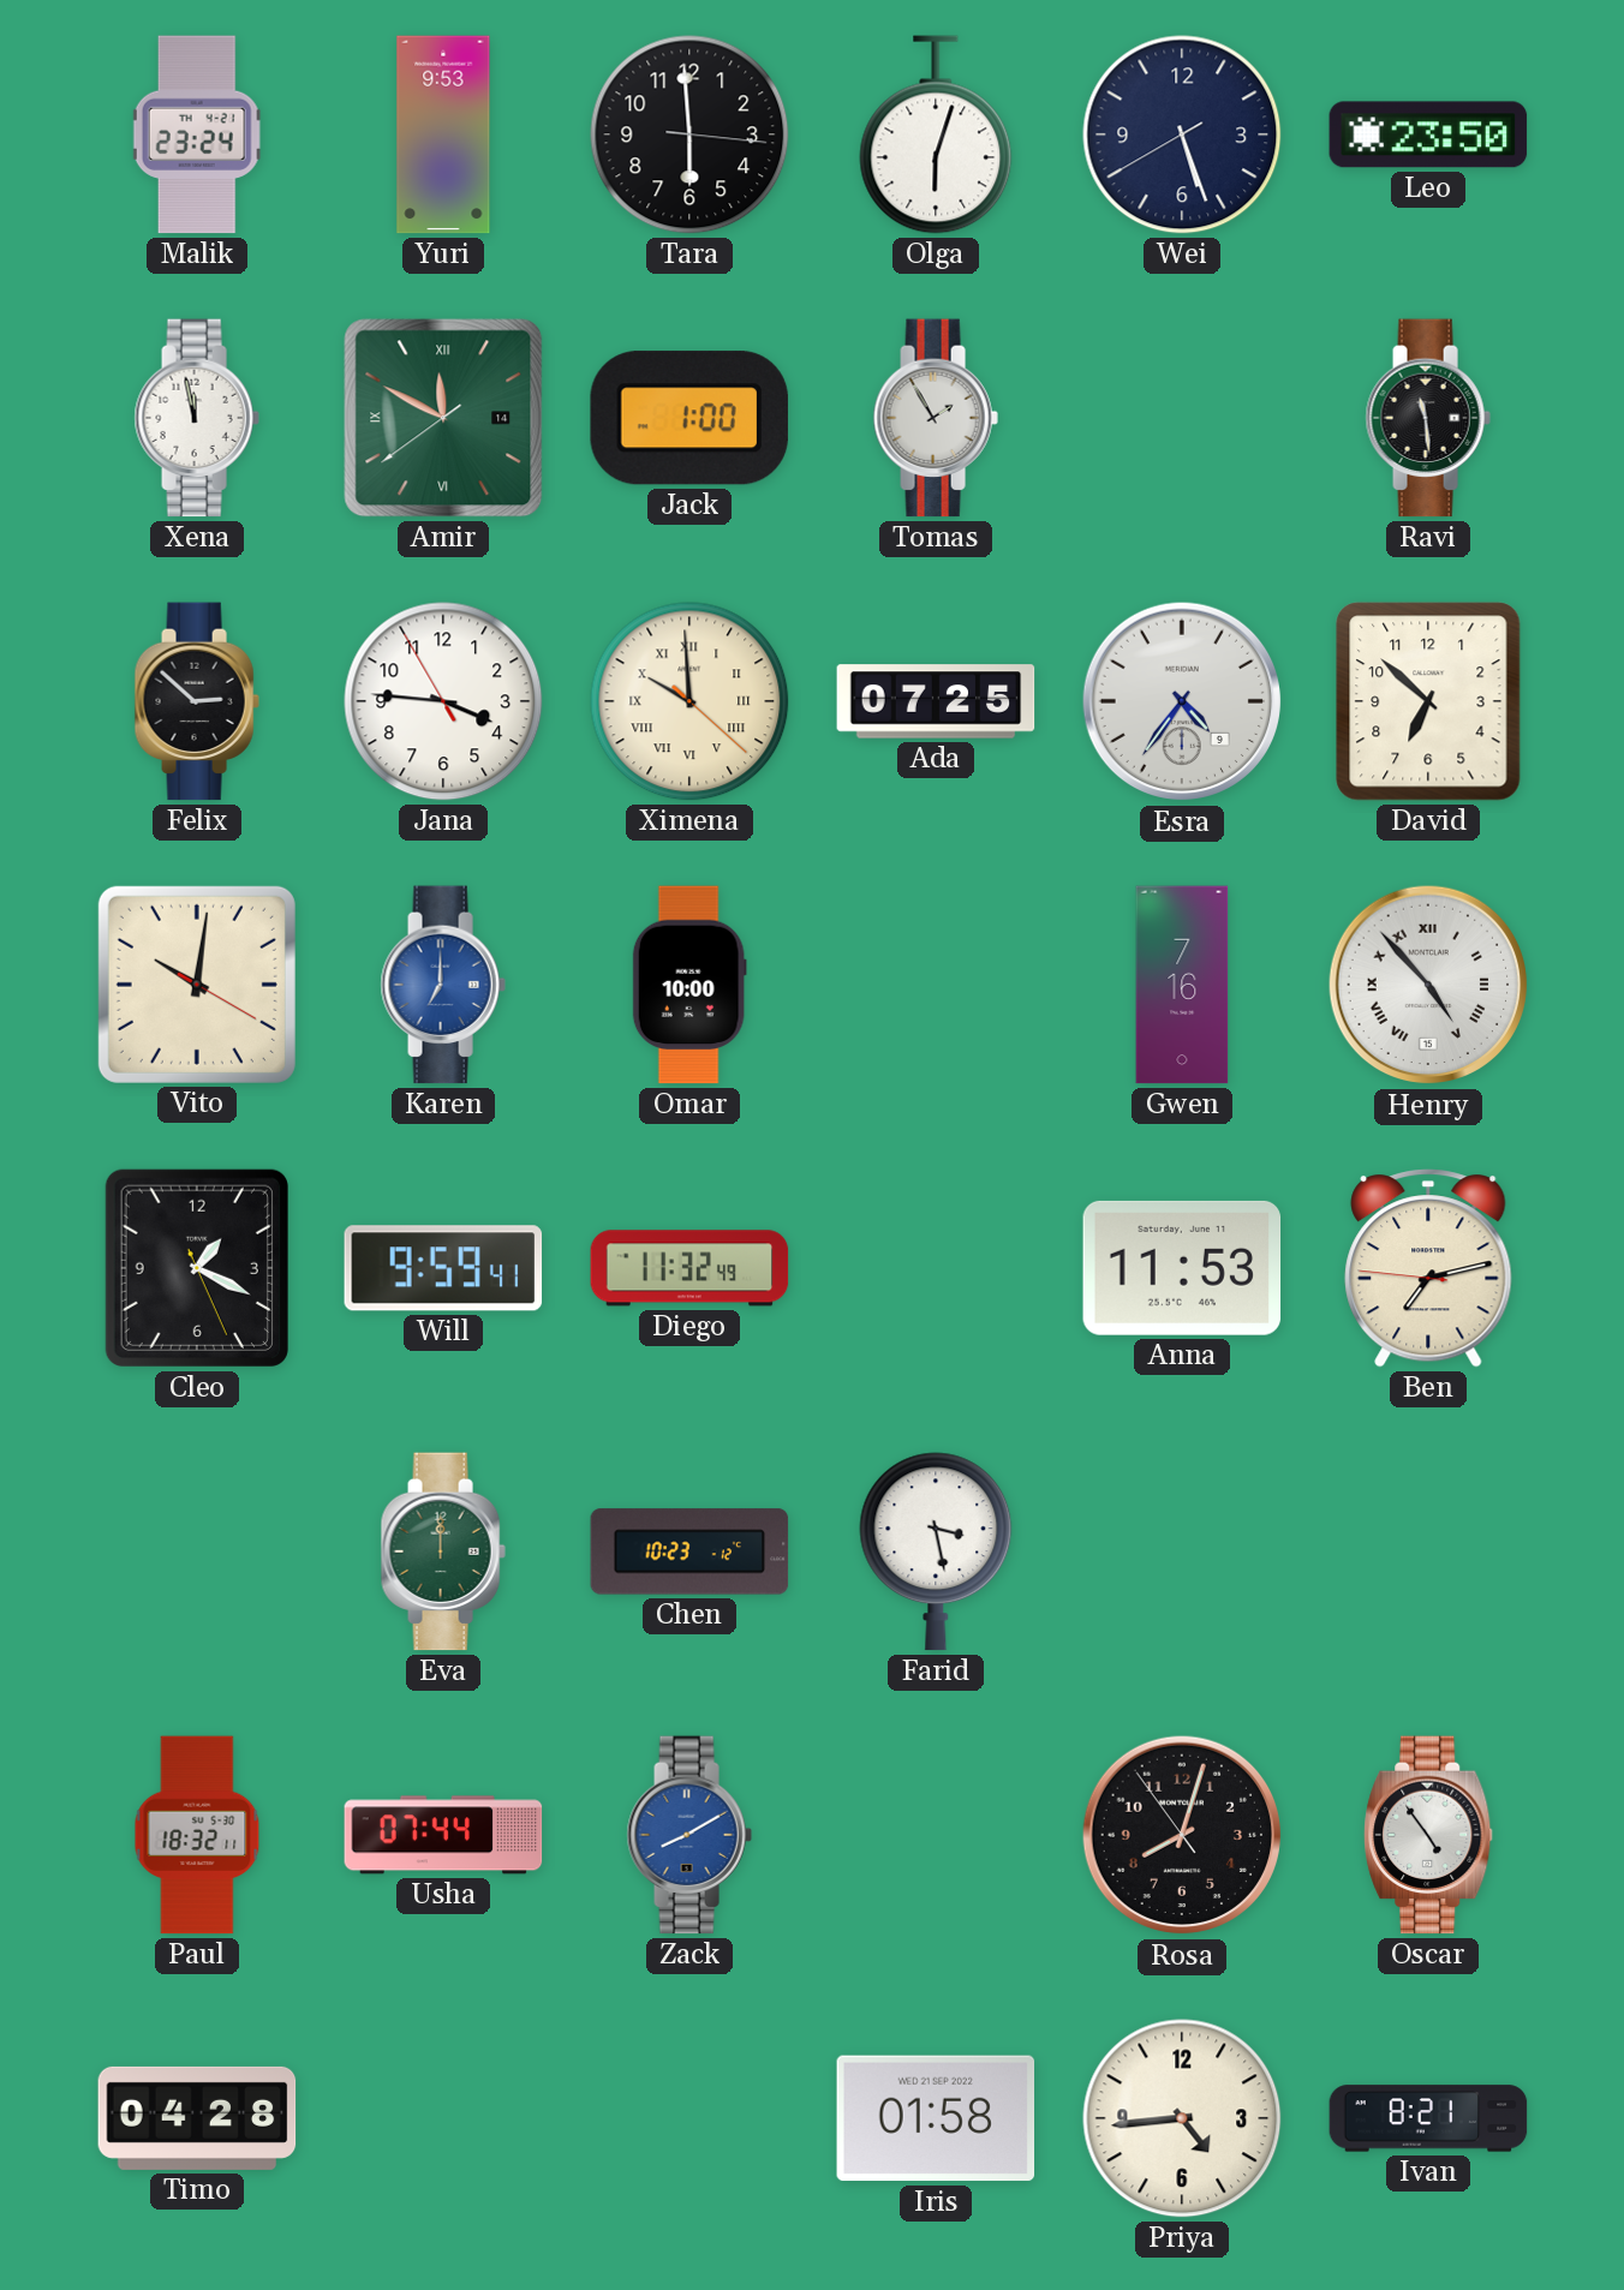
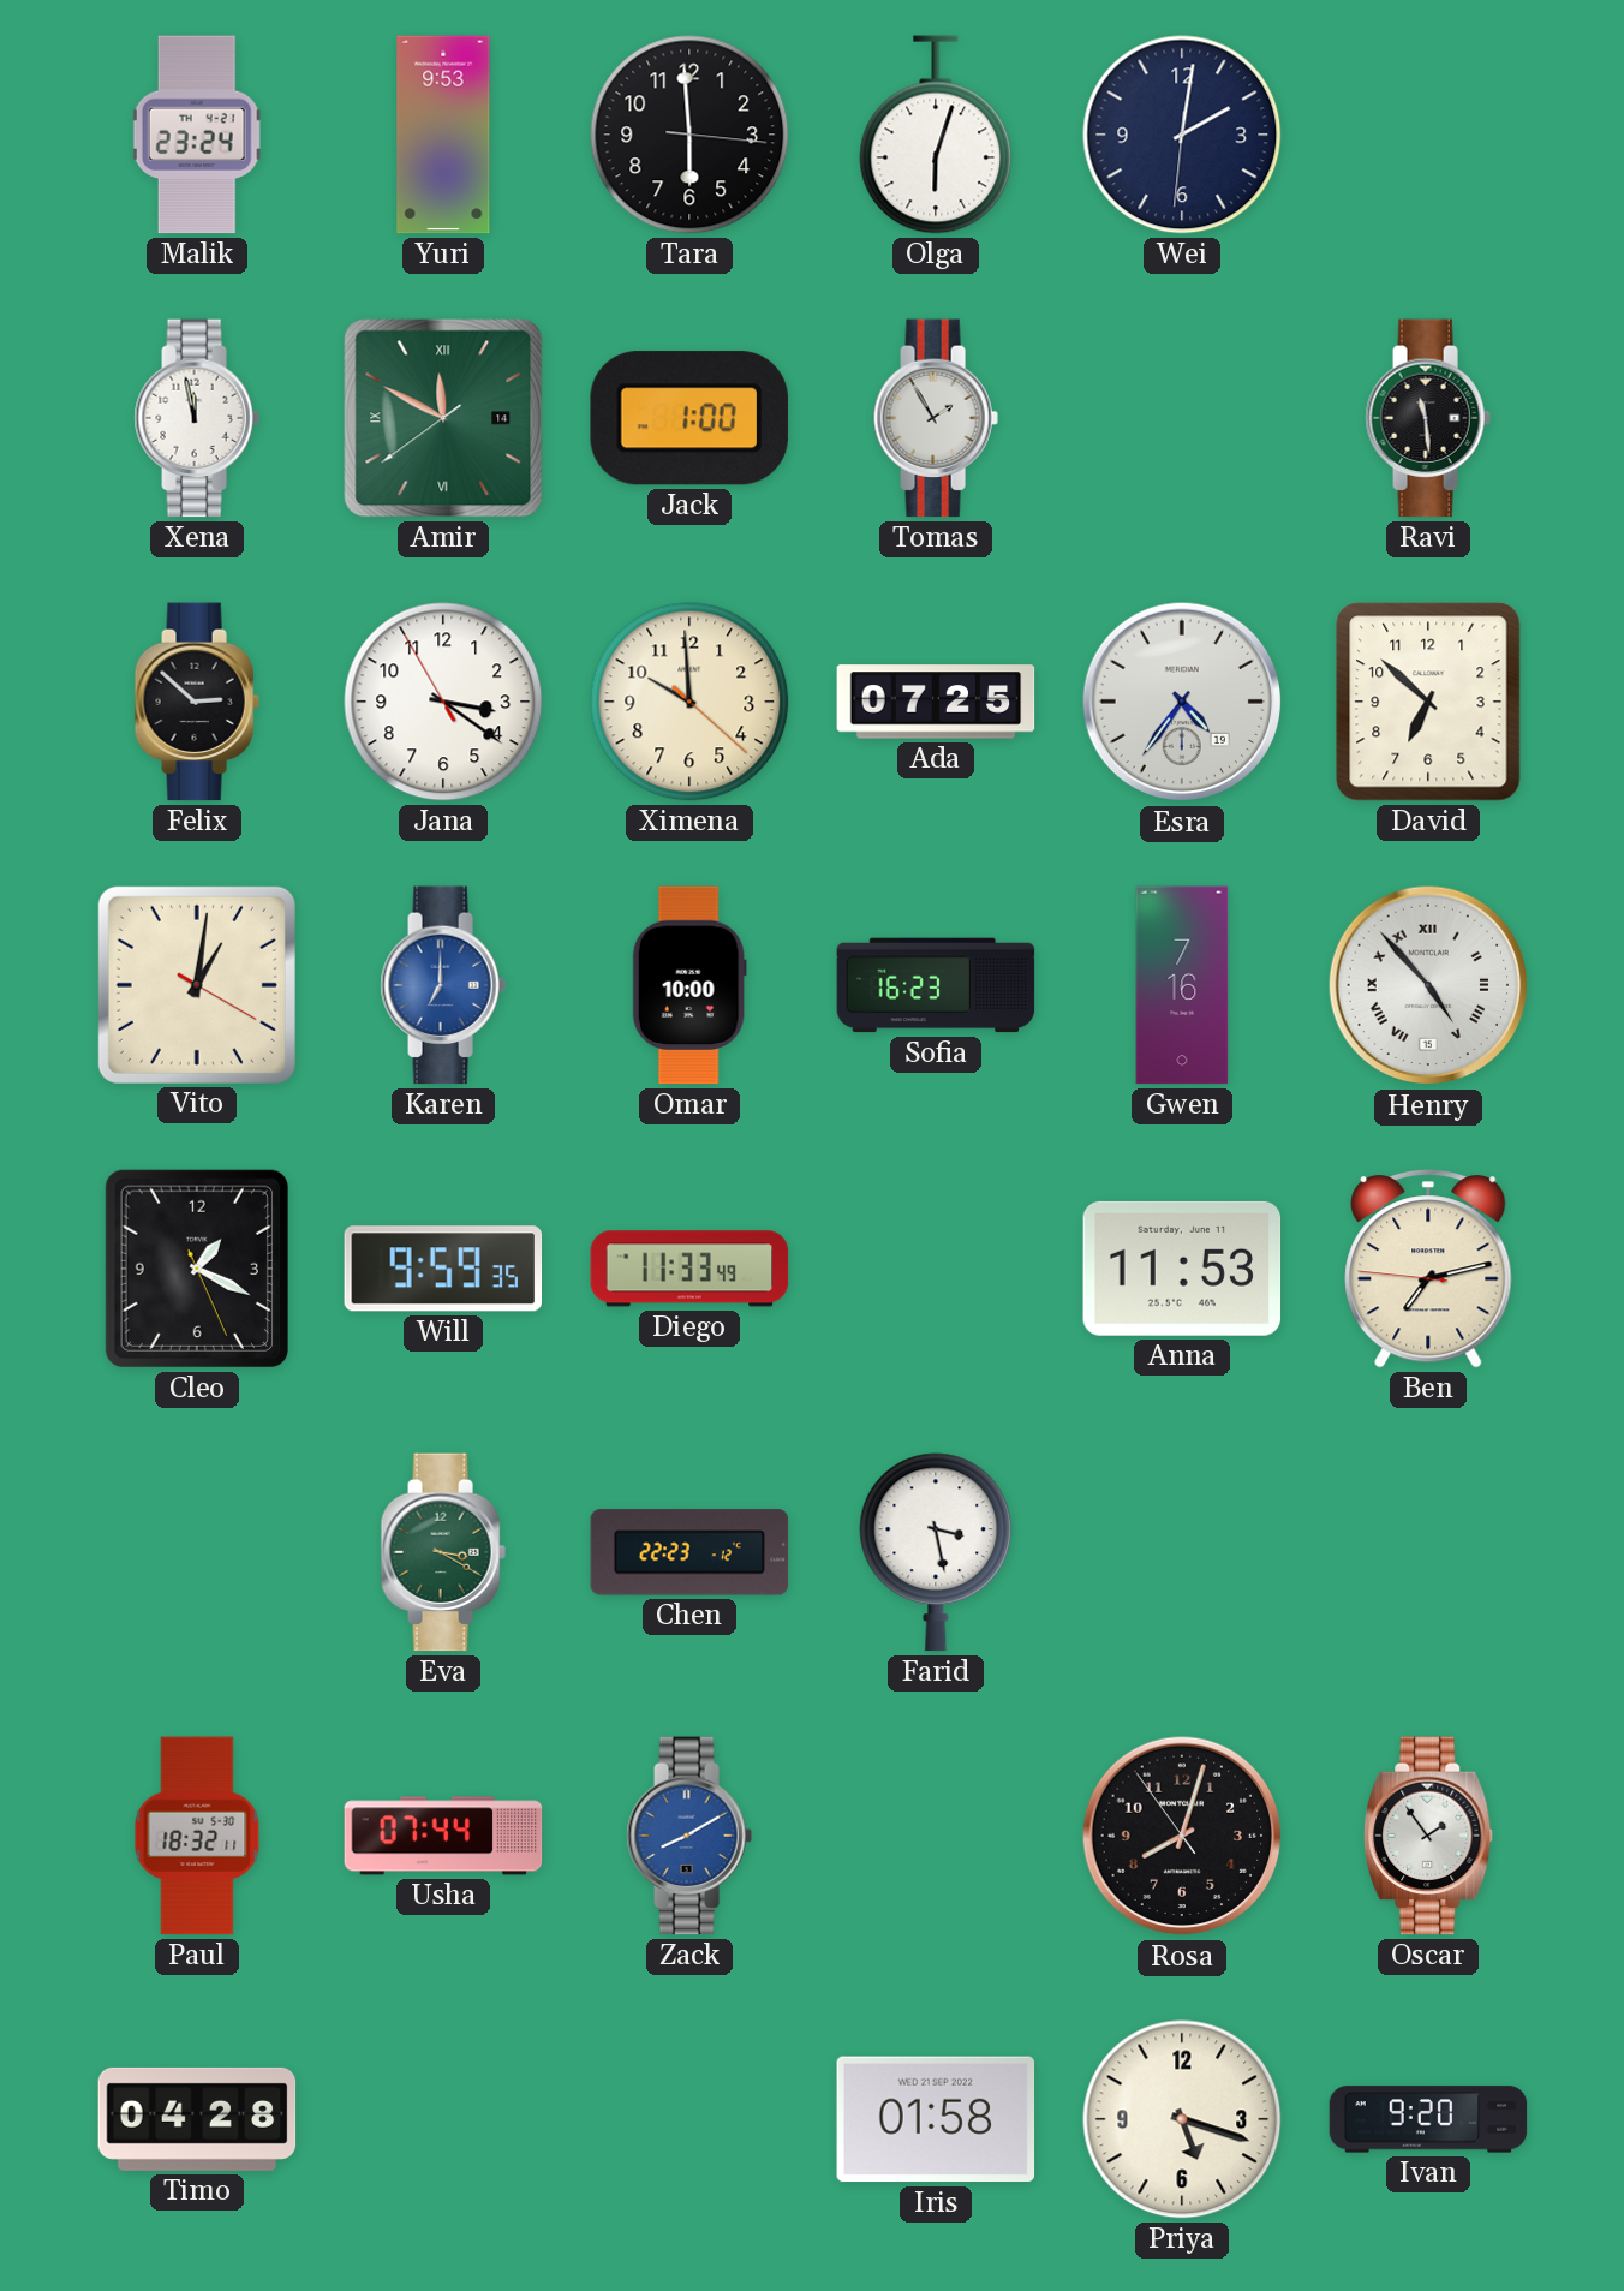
Wei: 5:26 -> 2:01
Leo: 23:50 -> none
Jana: 3:45 -> 3:20
Ximena numerals: Roman -> Arabic
Esra date: 9 -> 19
Vito: 10:01 -> 1:01
Sofia: none -> 16:23
Will: 9:59:41 -> 9:59:35
Diego: 11:32 -> 11:33
Eva: 12:00 -> 3:20
Chen: 10:23 -> 22:23
Oscar: 4:54 -> 1:54
Priya: 4:44 -> 5:18
Ivan: 8:21 -> 9:20
